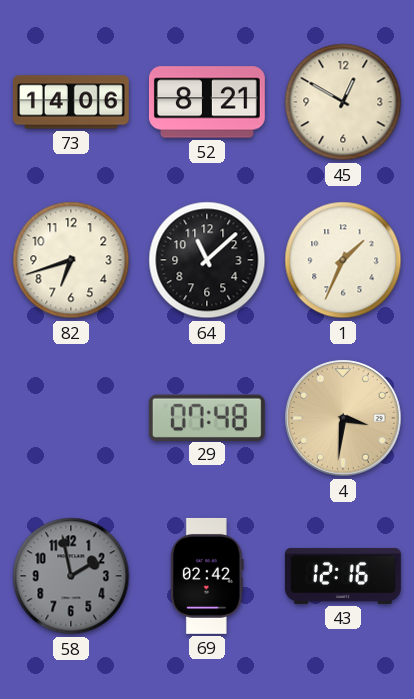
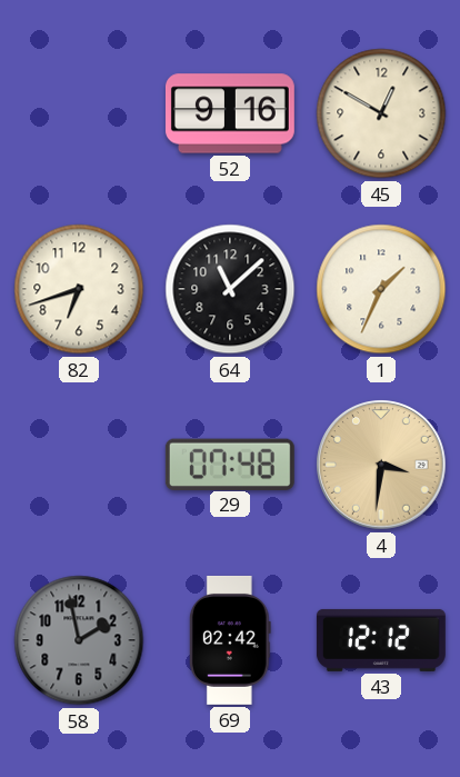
73: 14:06 -> none
52: 8:21 -> 9:16
43: 12:16 -> 12:12
